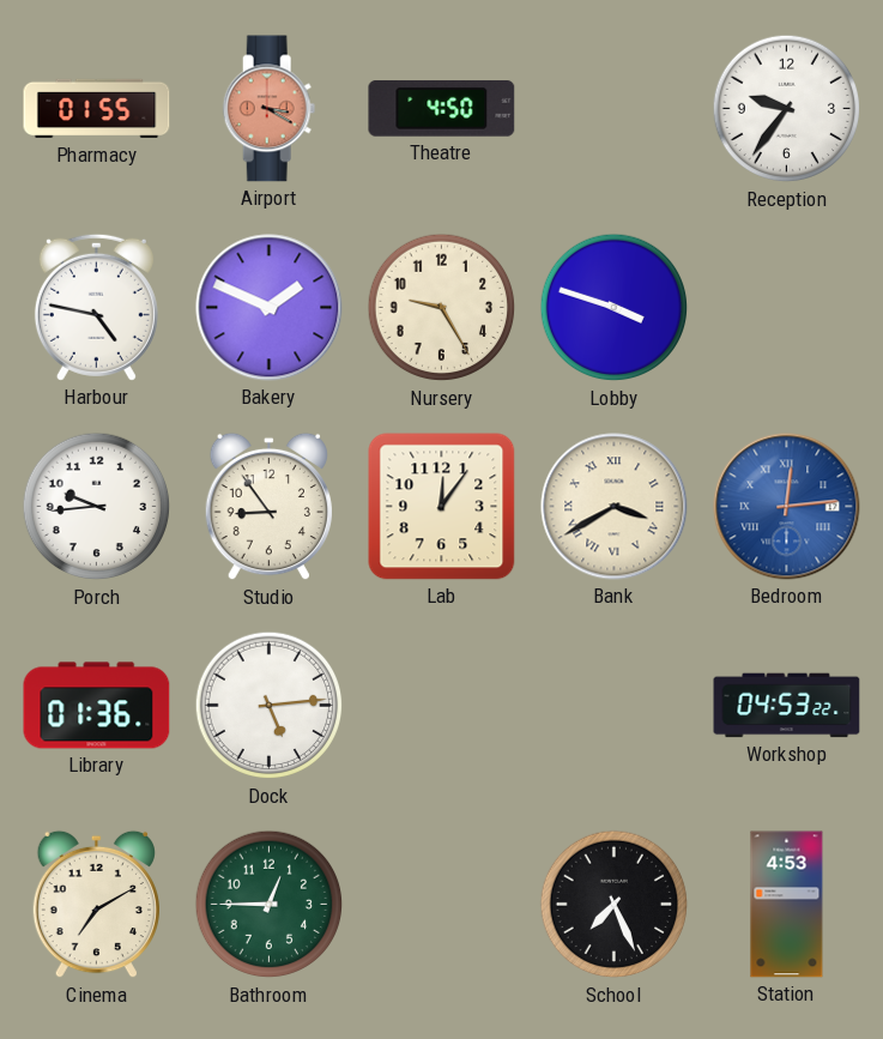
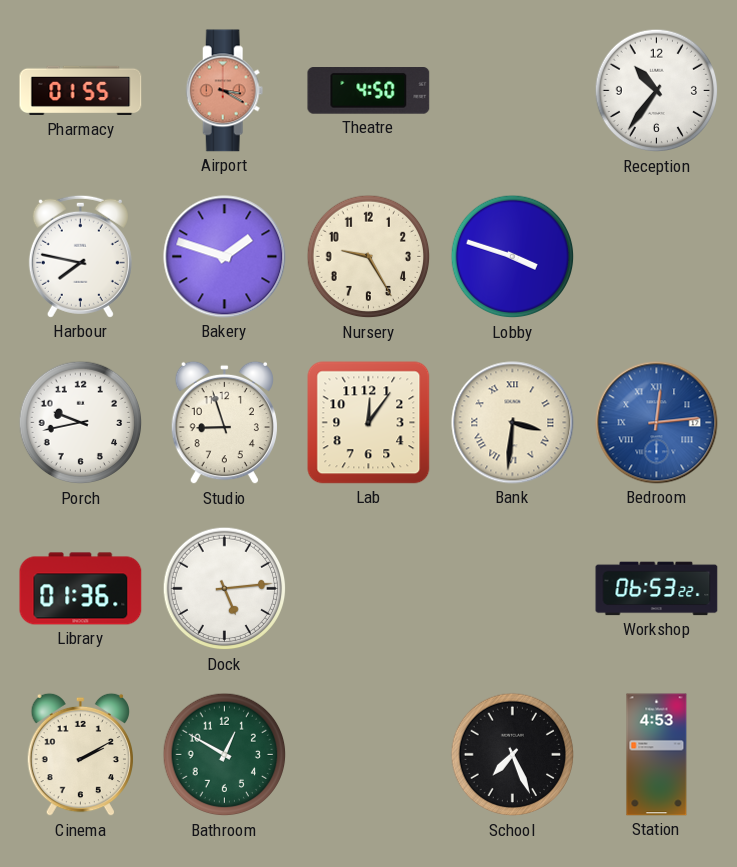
Reception: 9:36 -> 10:36
Harbour: 4:47 -> 7:47
Bakery: 1:49 -> 1:48
Porch: 9:44 -> 9:43
Studio: 8:54 -> 8:57
Bank: 3:40 -> 3:31
Workshop: 04:53 -> 06:53
Cinema: 7:10 -> 2:10
Bathroom: 12:45 -> 12:50
